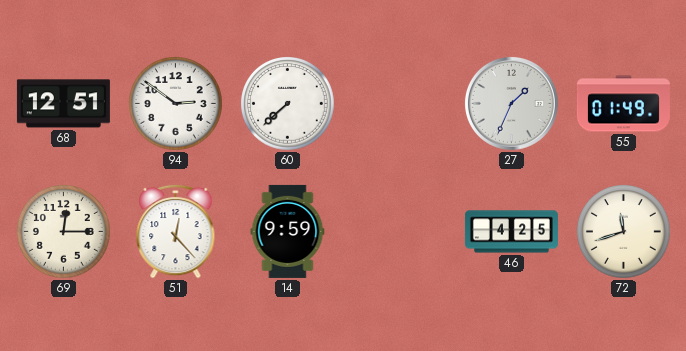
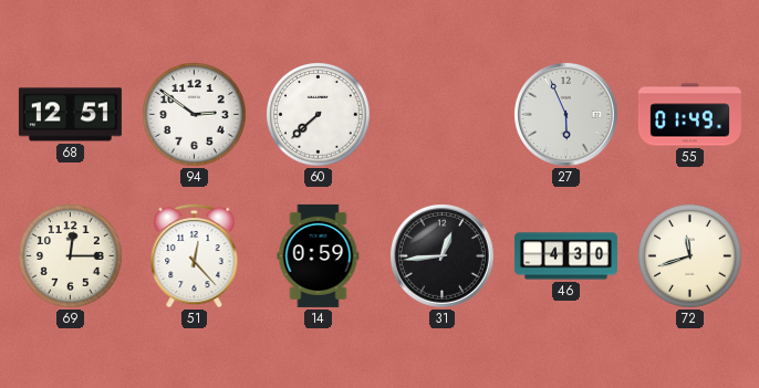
27: 1:34 -> 5:56
14: 9:59 -> 0:59
31: none -> 12:44
46: 4:25 -> 4:30
